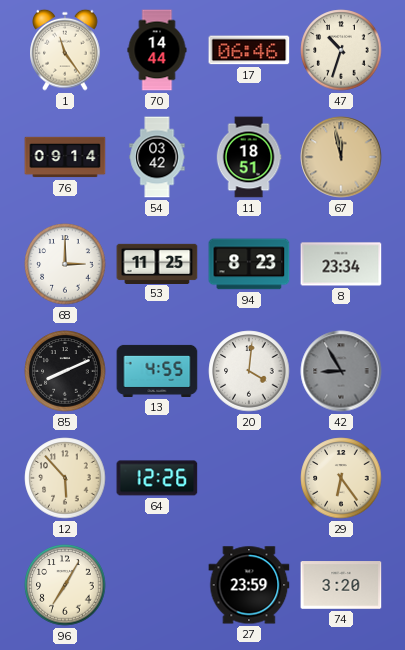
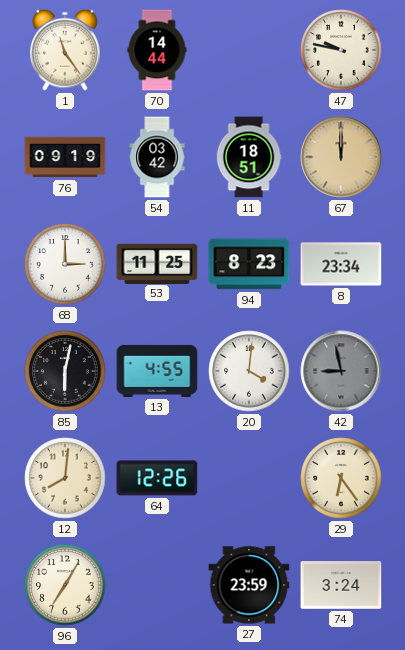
17: 06:46 -> none
47: 10:33 -> 9:47
76: 09:14 -> 09:19
67: 11:58 -> 12:00
85: 8:11 -> 6:02
42: 8:55 -> 8:58
12: 5:53 -> 8:01
74: 3:20 -> 3:24
